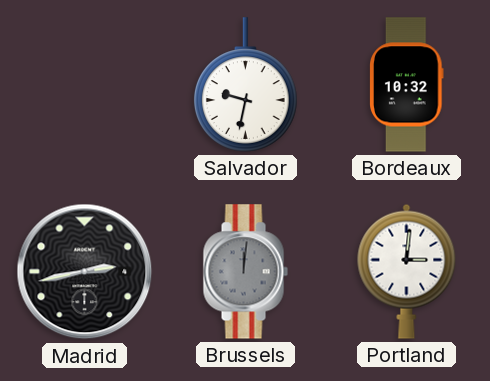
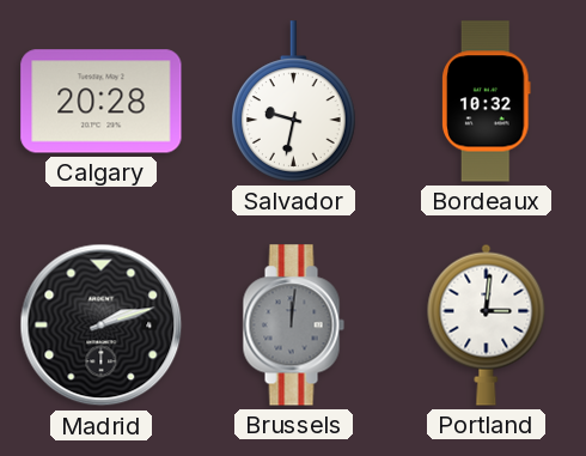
Calgary: none -> 20:28
Madrid: 2:43 -> 2:12
